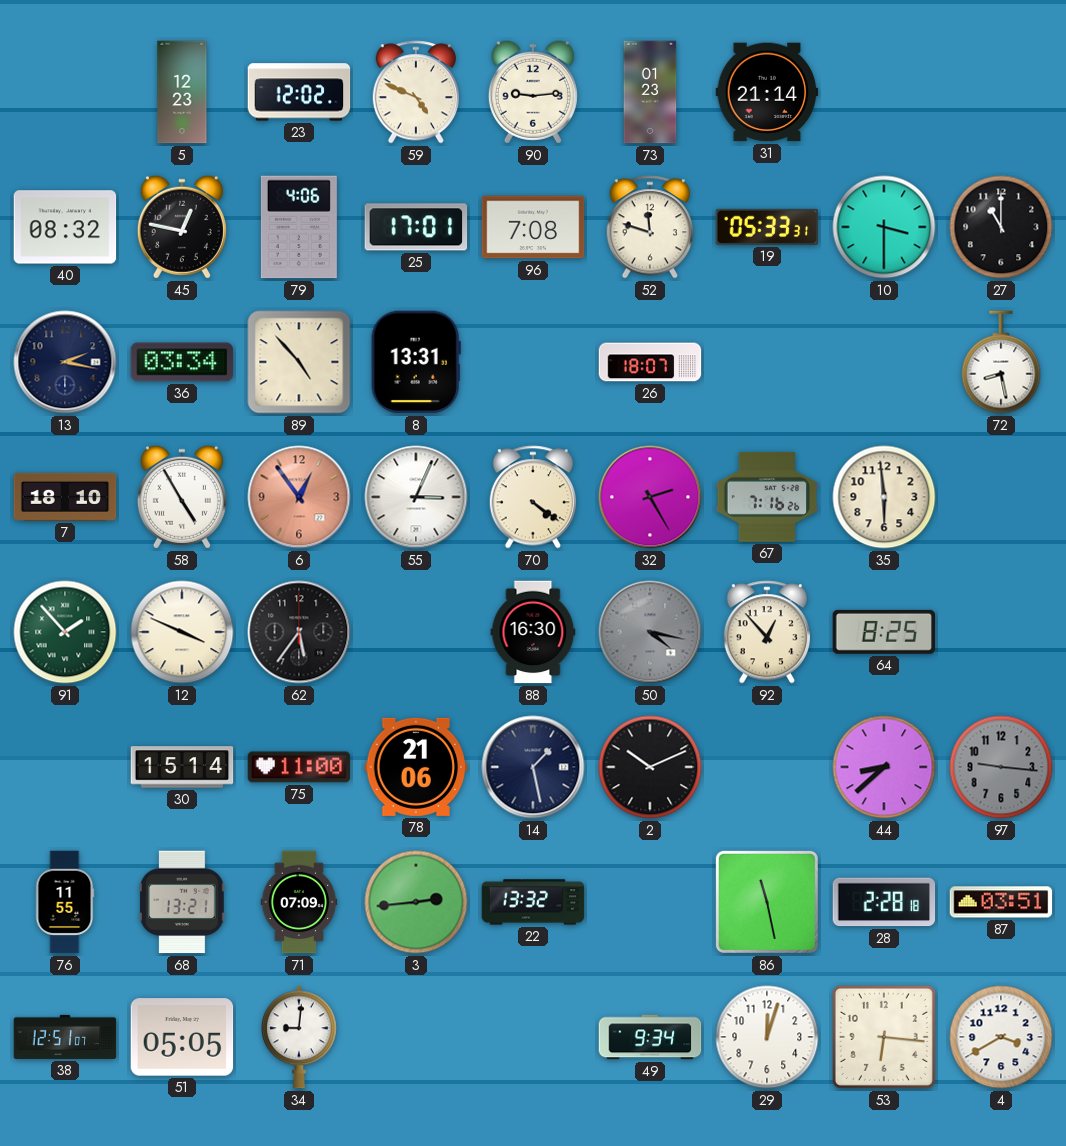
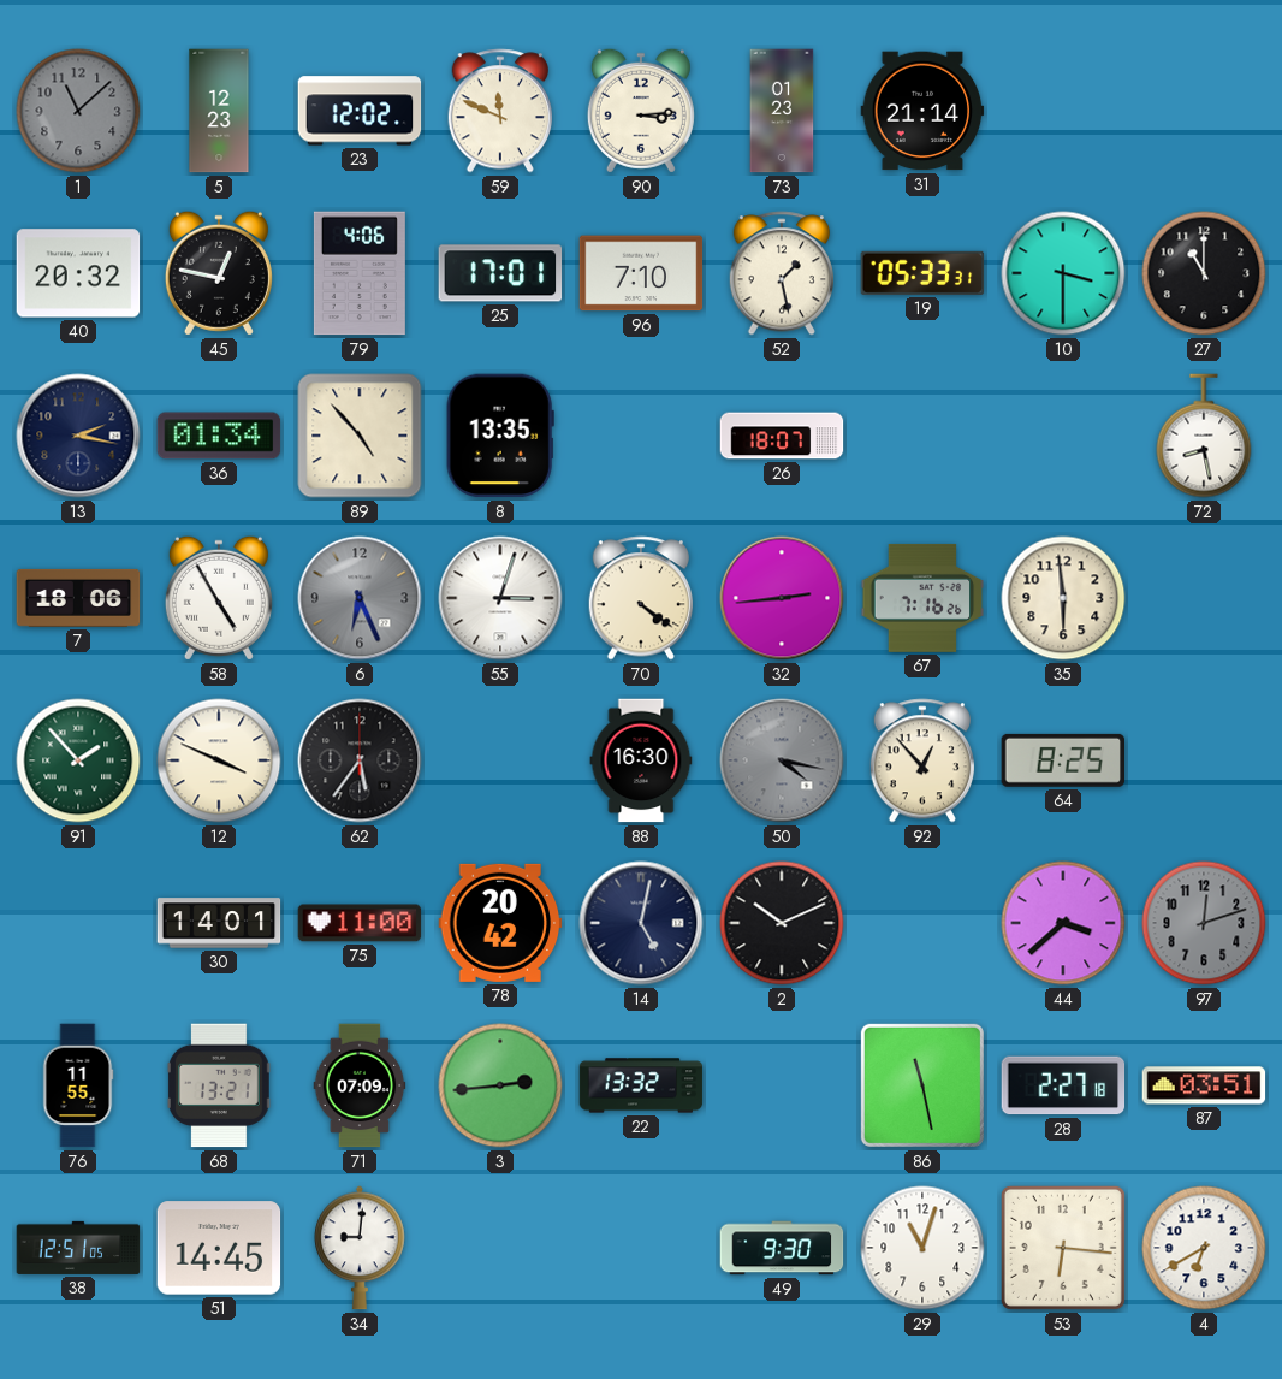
1: none -> 11:08
59: 4:49 -> 11:49
90: 9:14 -> 3:14
40: 08:32 -> 20:32
96: 7:08 -> 7:10
52: 11:48 -> 1:28
36: 03:34 -> 01:34
8: 13:31 -> 13:35
7: 18:10 -> 18:06
6: 12:54 -> 6:26
6 dial: salmon -> grey
55: 3:04 -> 3:03
32: 2:25 -> 2:44
30: 15:14 -> 14:01
78: 21:06 -> 20:42
14: 1:28 -> 5:02
44: 8:38 -> 3:38
97: 9:16 -> 12:12
28: 2:28 -> 2:27
38: 12:51:07 -> 12:51:05
51: 05:05 -> 14:45
49: 9:34 -> 9:30
29: 12:03 -> 11:03
4: 3:40 -> 6:40
